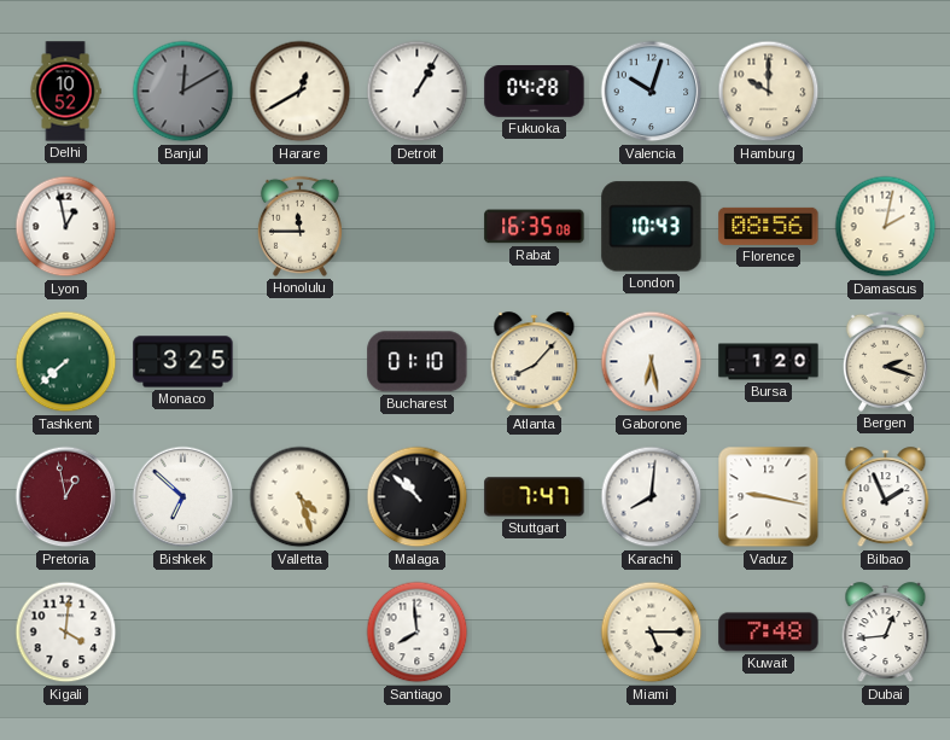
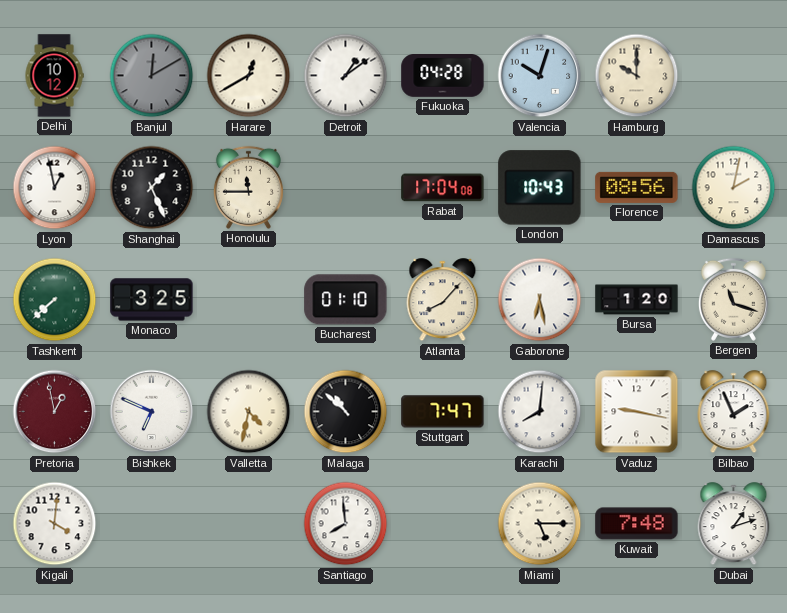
Delhi: 10:52 -> 10:12
Detroit: 1:05 -> 1:09
Shanghai: none -> 1:26
Rabat: 16:35 -> 17:04
Bergen: 2:18 -> 11:18
Bishkek: 6:52 -> 6:49
Valletta: 4:27 -> 4:32
Dubai: 12:44 -> 1:12
